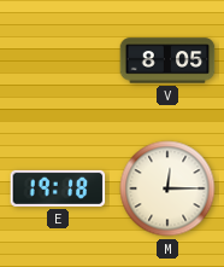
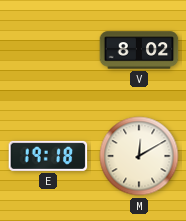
V: 8:05 -> 8:02
M: 12:15 -> 12:10
